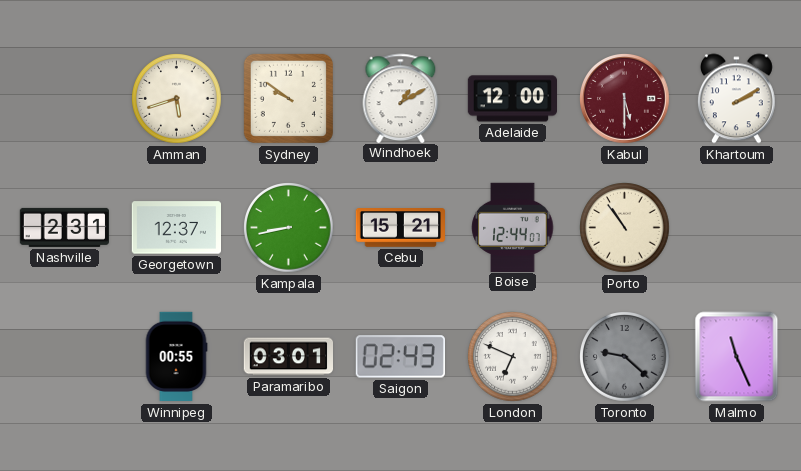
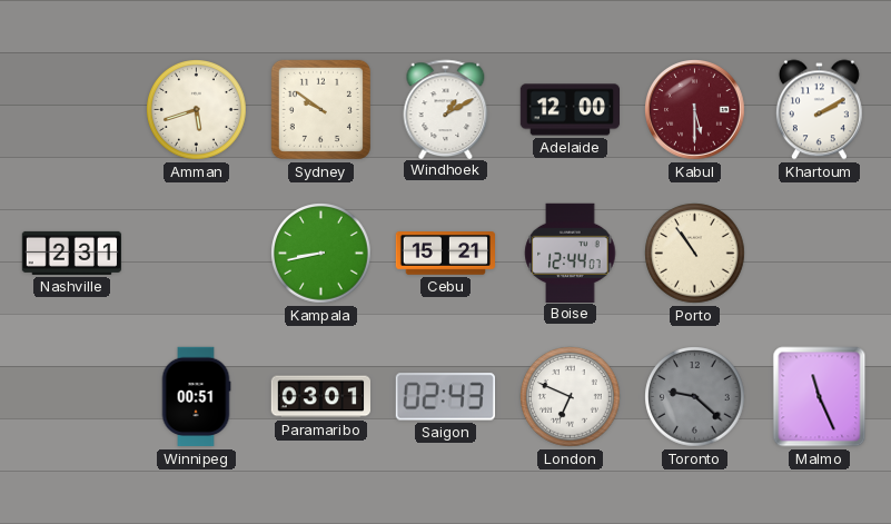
Georgetown: 12:37 -> none
Winnipeg: 00:55 -> 00:51
